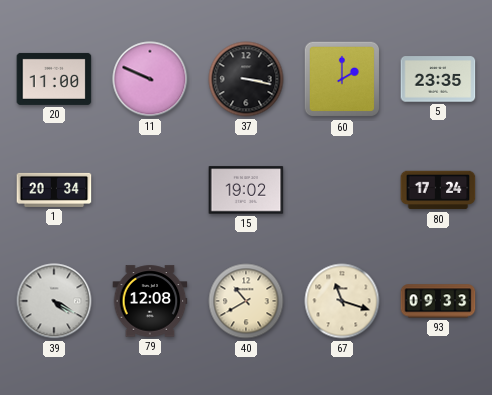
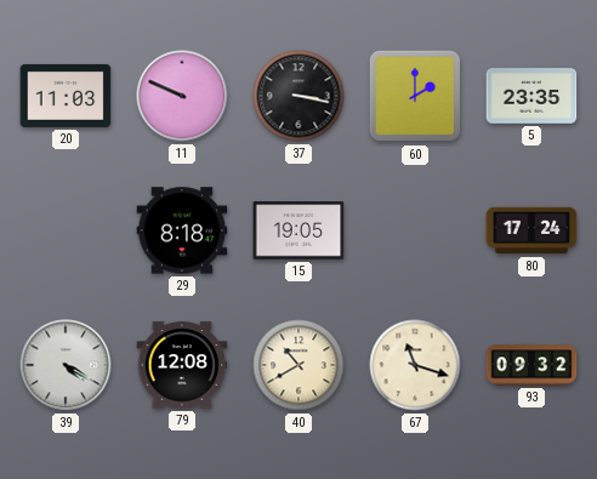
20: 11:00 -> 11:03
1: 20:34 -> none
29: none -> 8:18
15: 19:02 -> 19:05
93: 09:33 -> 09:32
